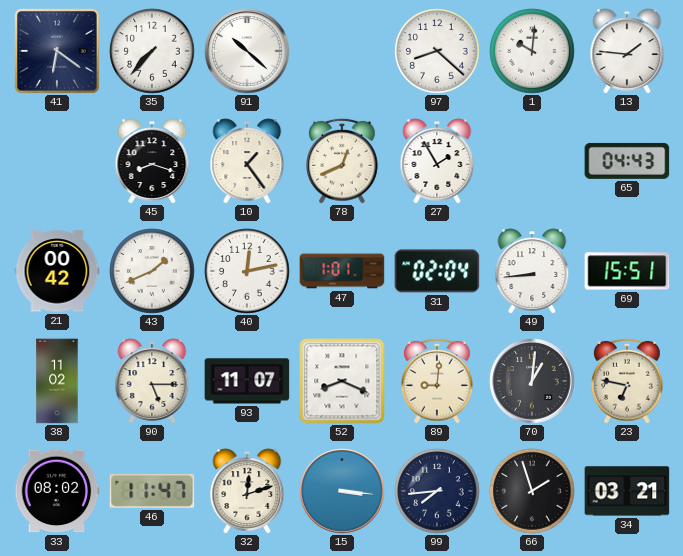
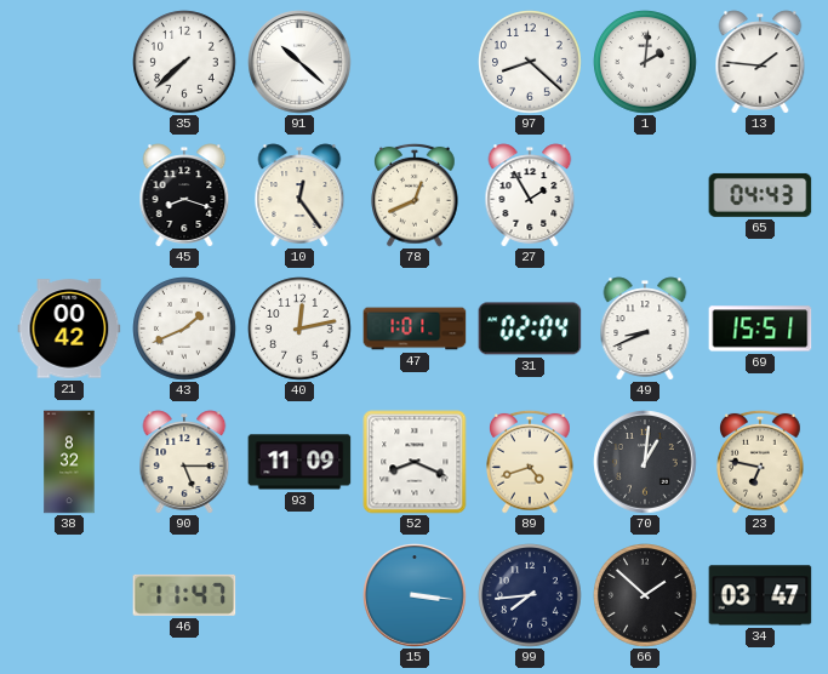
41: 6:21 -> none
35: 7:37 -> 7:38
1: 10:01 -> 2:01
10: 1:24 -> 12:24
49: 8:44 -> 8:41
38: 11:02 -> 8:32
93: 11:07 -> 11:09
89: 9:01 -> 4:42
33: 08:02 -> none
32: 12:12 -> none
66: 1:57 -> 1:52
34: 03:21 -> 03:47
